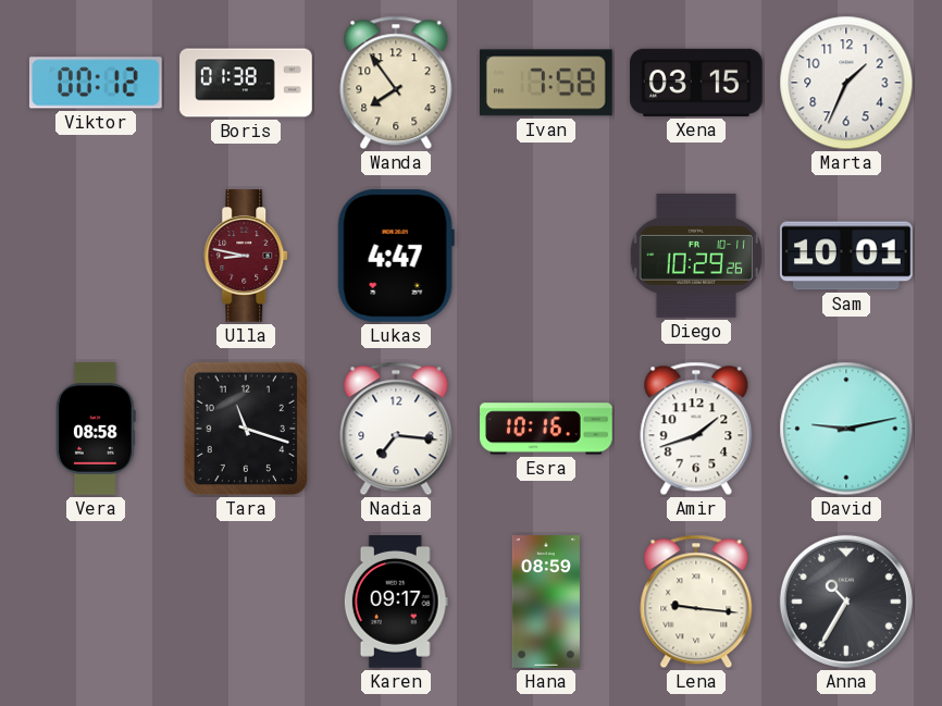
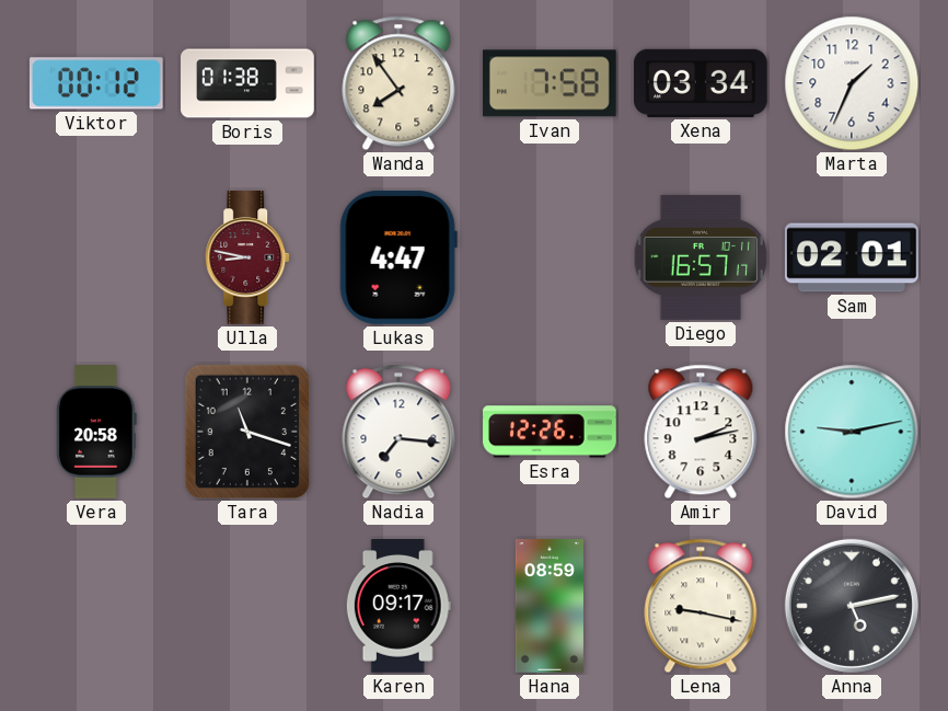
Xena: 03:15 -> 03:34
Diego: 10:29 -> 16:57
Sam: 10:01 -> 02:01
Vera: 08:58 -> 20:58
Esra: 10:16 -> 12:26
Amir: 1:42 -> 2:13
Lena: 9:16 -> 9:17
Anna: 10:35 -> 5:13
